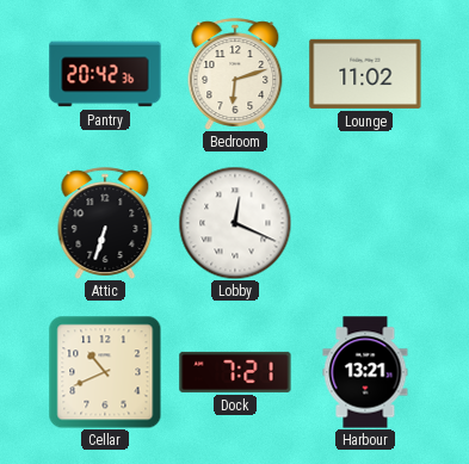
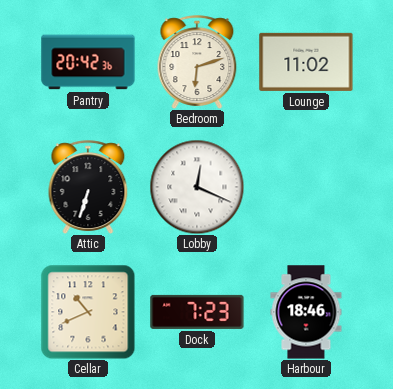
Dock: 7:21 -> 7:23
Harbour: 13:21 -> 18:46
